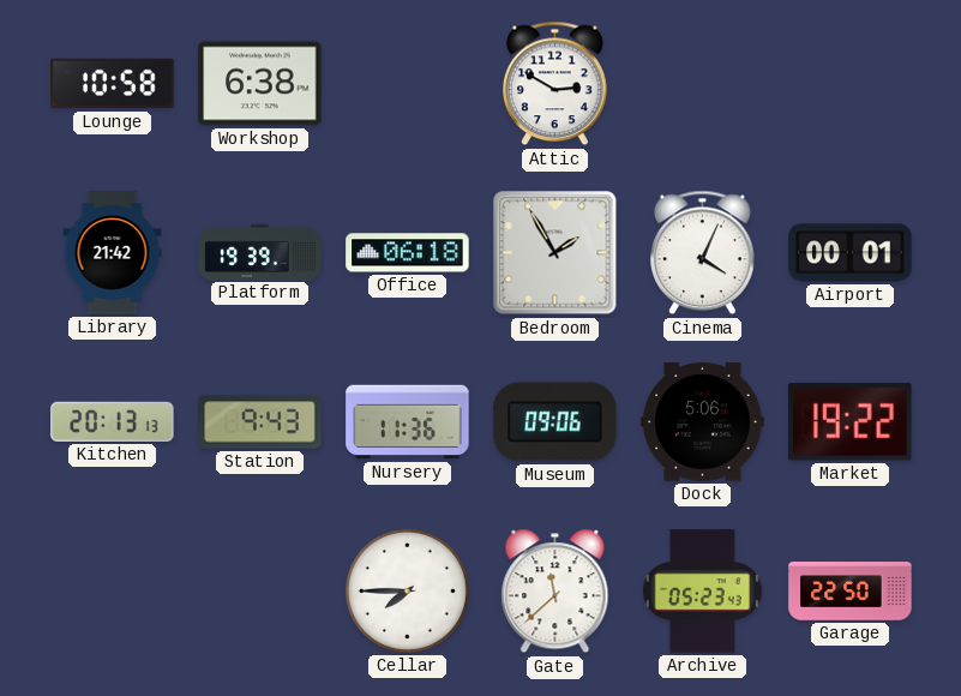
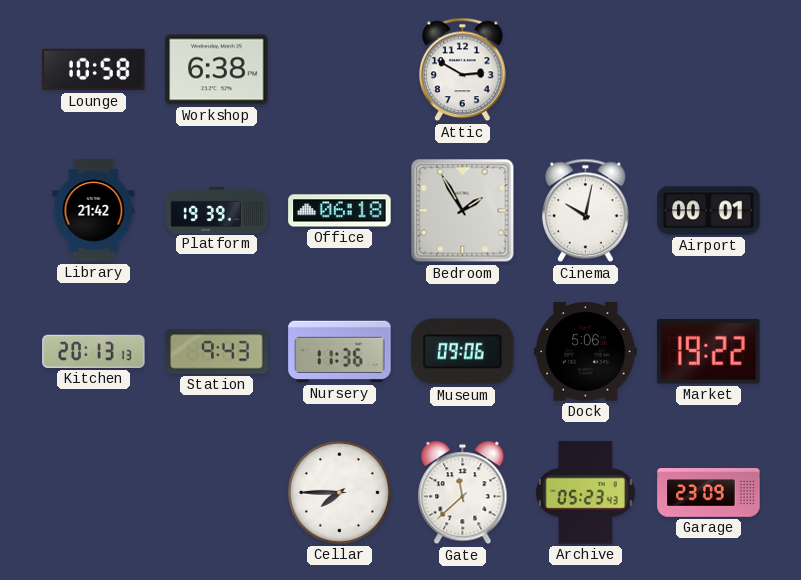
Cinema: 4:04 -> 10:02
Garage: 22:50 -> 23:09
